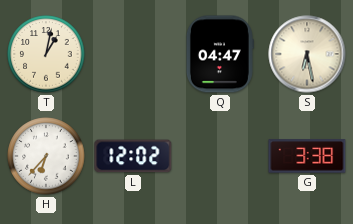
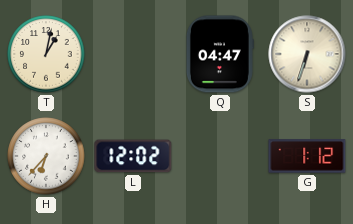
S: 6:28 -> 6:33
G: 3:38 -> 1:12
